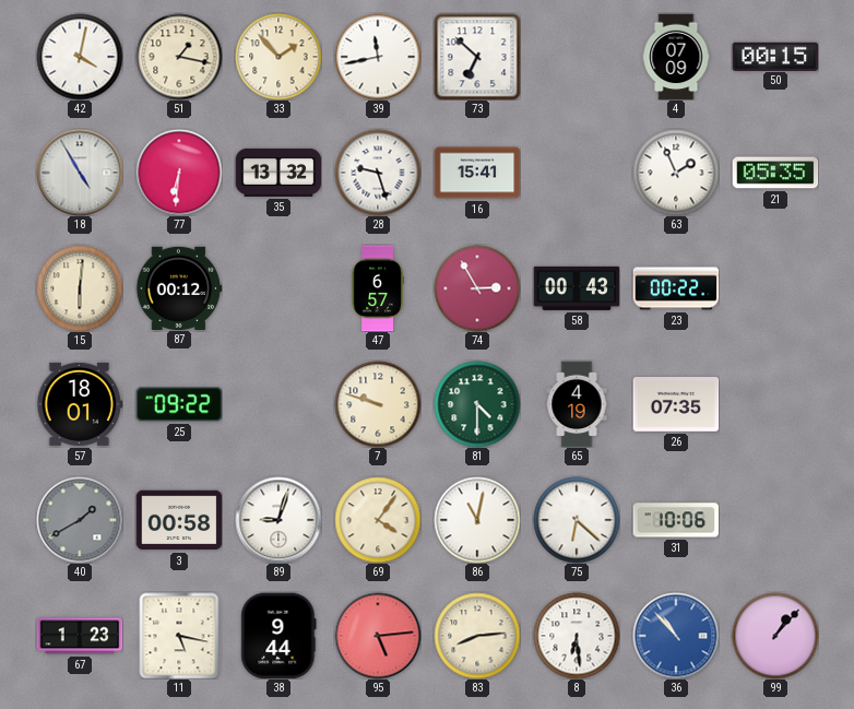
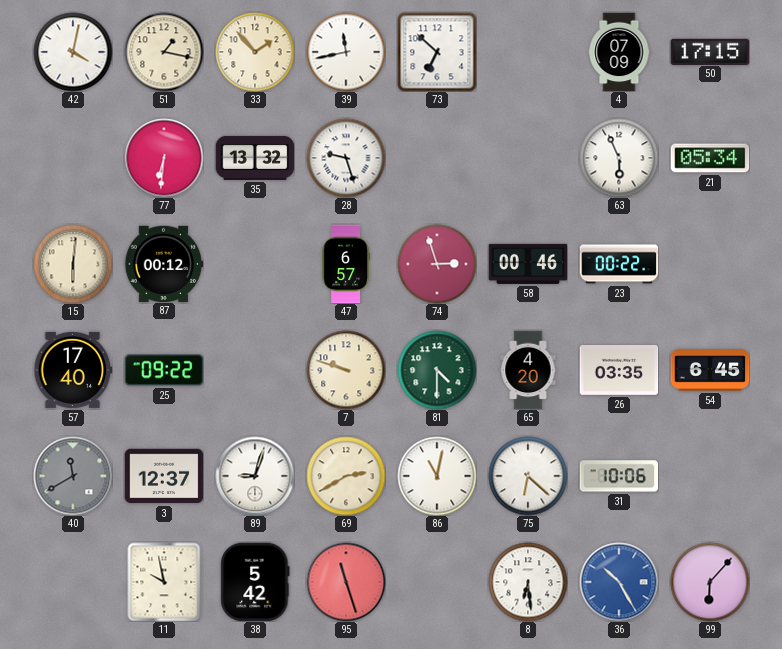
50: 00:15 -> 17:15
18: 4:55 -> none
16: 15:41 -> none
63: 1:56 -> 5:56
21: 05:35 -> 05:34
74: 2:55 -> 2:57
58: 00:43 -> 00:46
57: 18:01 -> 17:40
65: 4:19 -> 4:20
26: 07:35 -> 03:35
54: none -> 6:45
40: 1:40 -> 11:40
3: 00:58 -> 12:37
69: 4:06 -> 2:40
67: 1:23 -> none
11: 5:17 -> 9:58
38: 9:44 -> 5:42
95: 5:14 -> 11:27
83: 8:14 -> none
36: 10:53 -> 10:25
99: 1:07 -> 6:07
